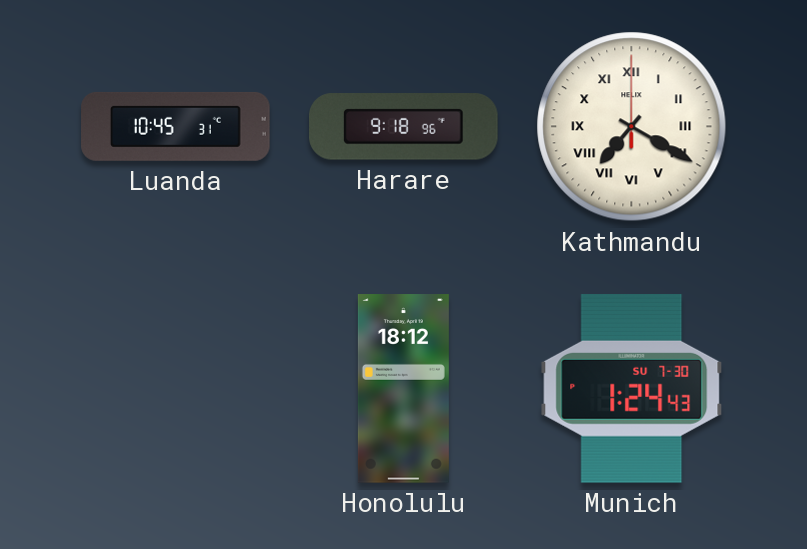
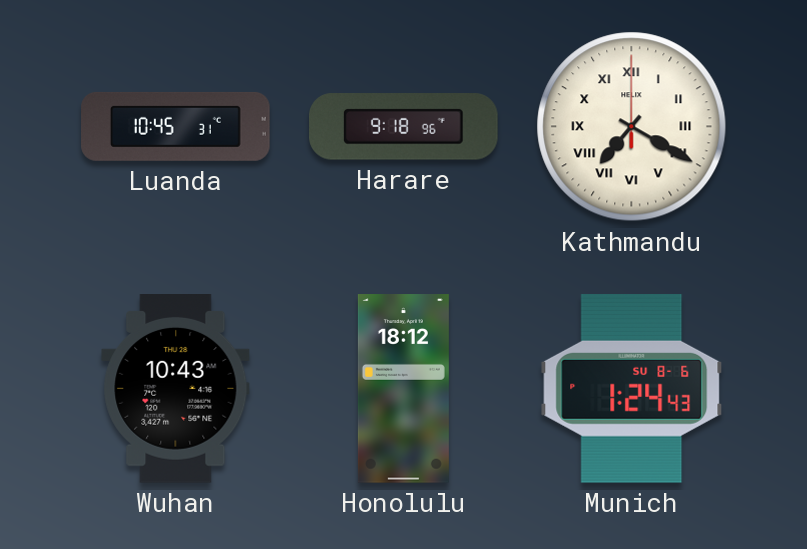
Wuhan: none -> 10:43
Munich date: SU 7-30 -> SU 8-6
